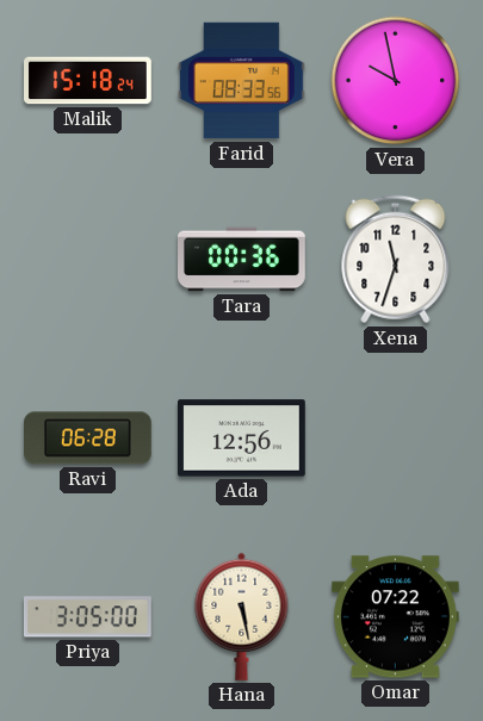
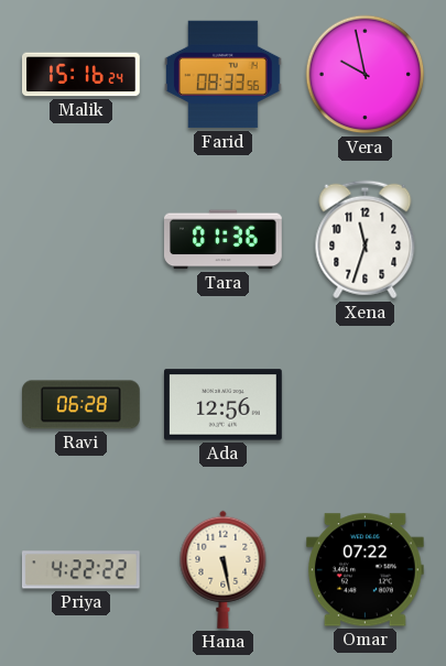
Malik: 15:18 -> 15:16
Tara: 00:36 -> 01:36
Priya: 3:05 -> 4:22
